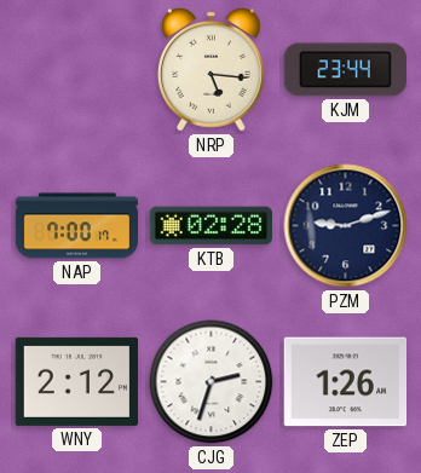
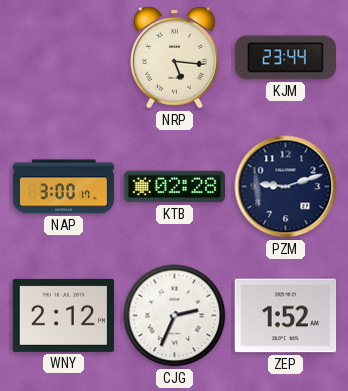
NAP: 7:00 -> 3:00
CJG: 2:33 -> 2:34
ZEP: 1:26 -> 1:52
